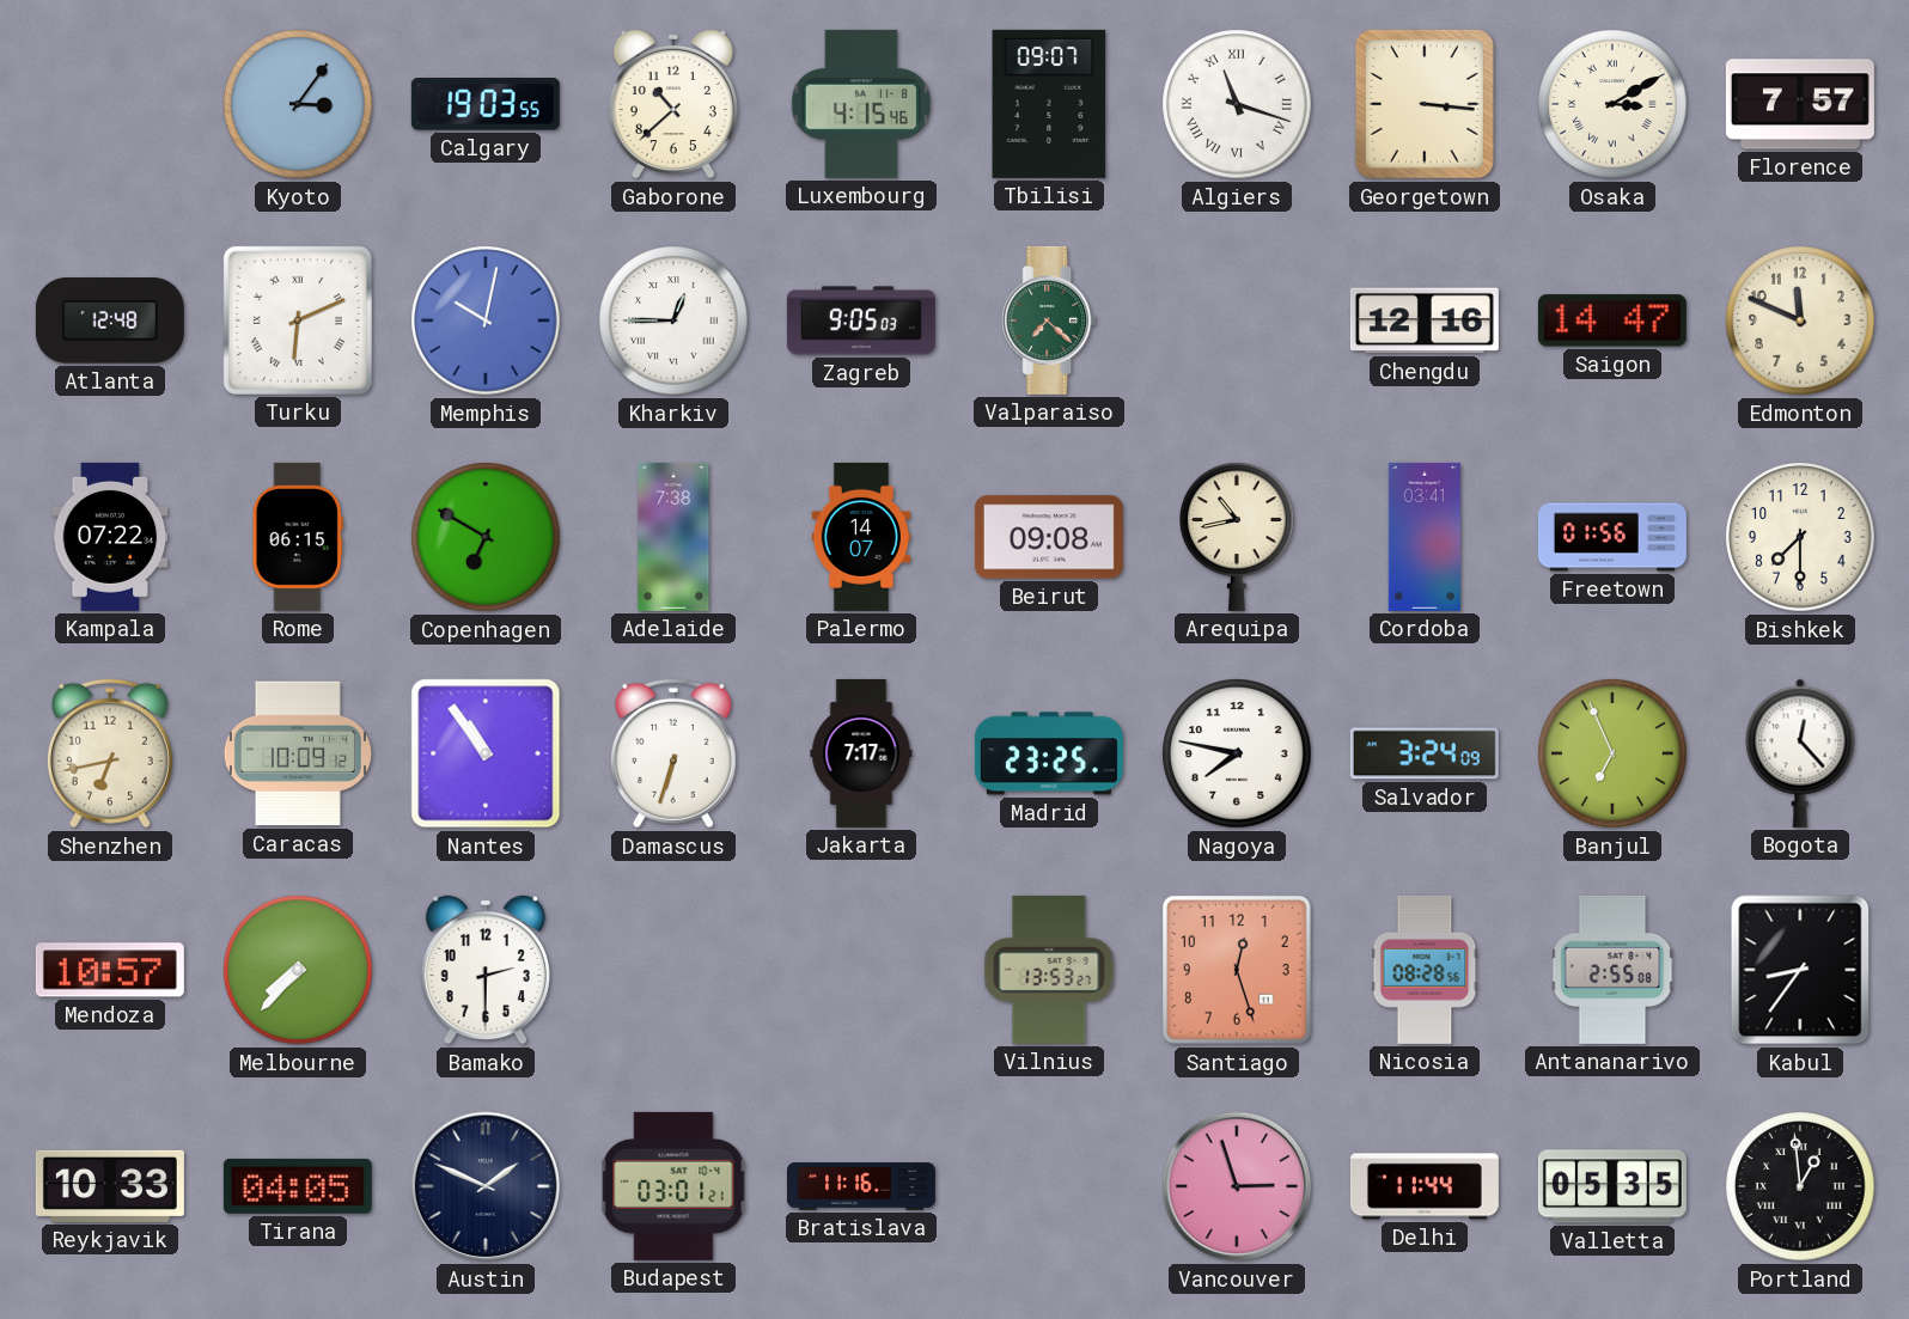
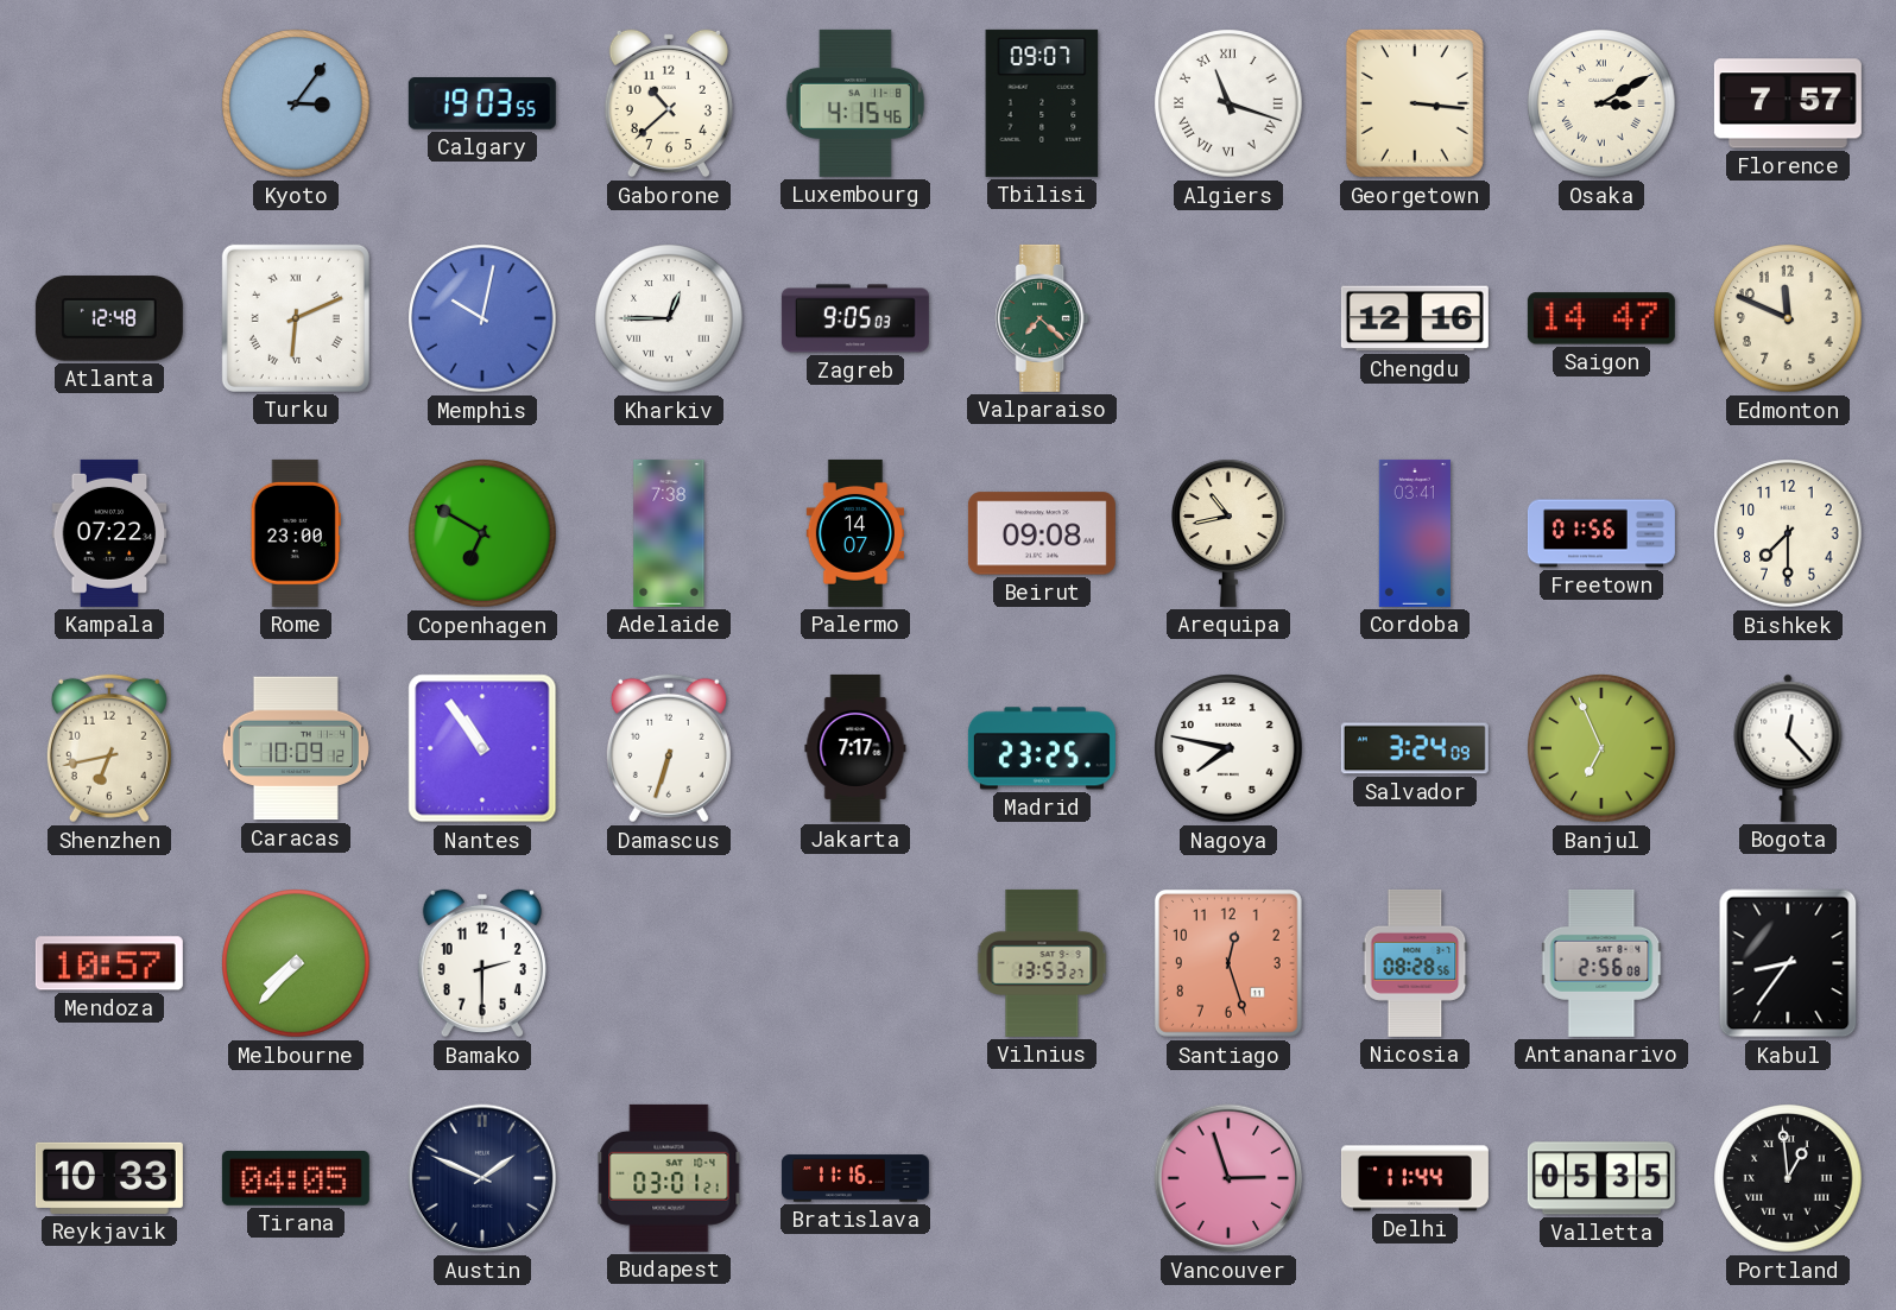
Rome: 06:15 -> 23:00
Antananarivo: 2:55 -> 2:56
